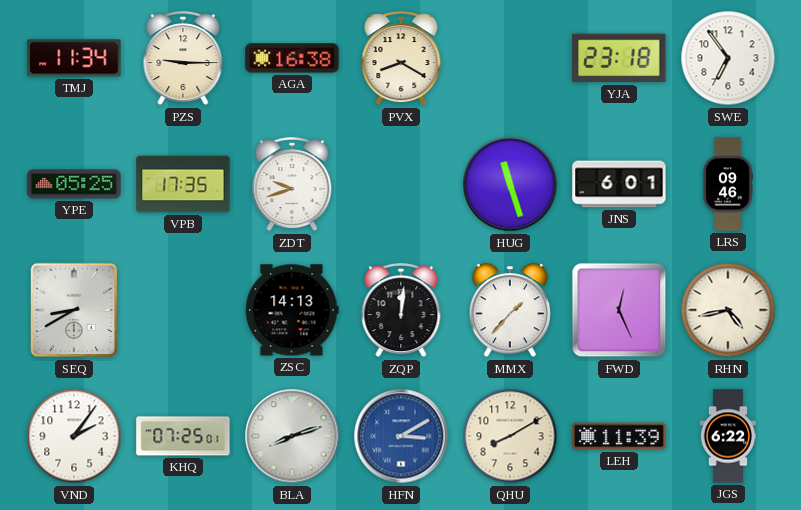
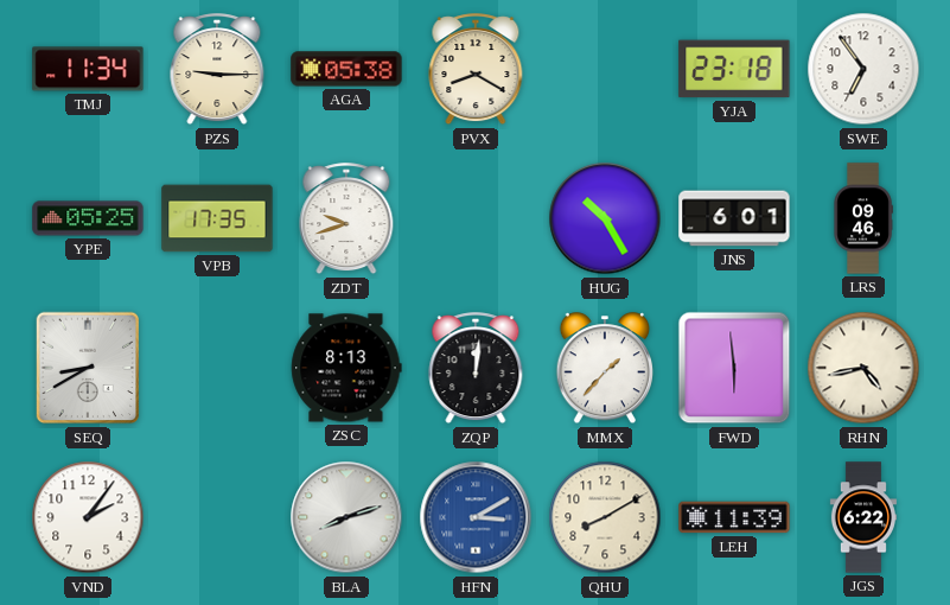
AGA: 16:38 -> 05:38
HUG: 11:27 -> 10:25
ZSC: 14:13 -> 8:13
FWD: 12:26 -> 5:59
KHQ: 07:25 -> none
